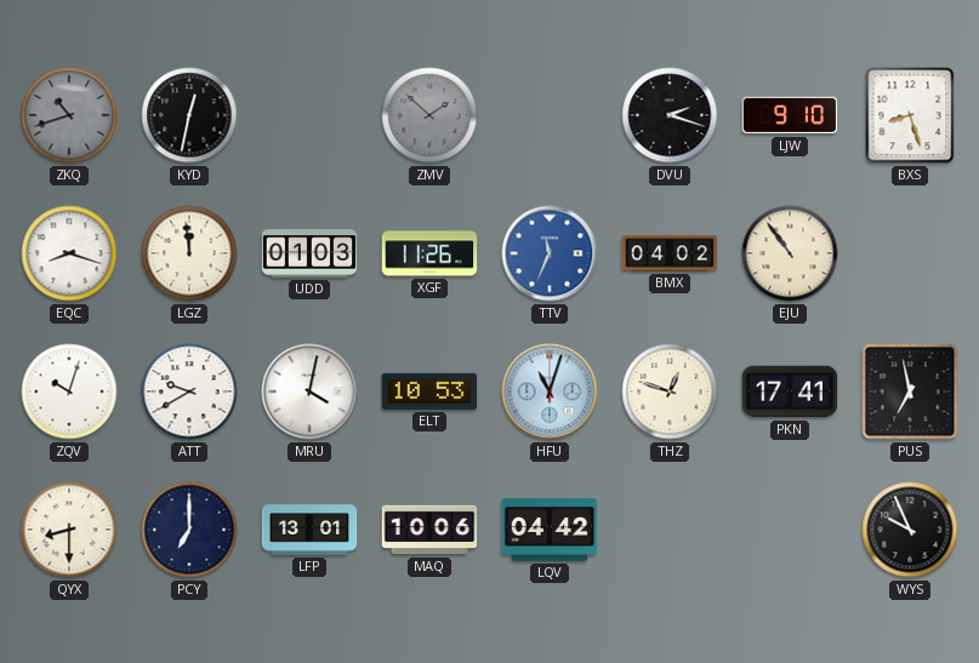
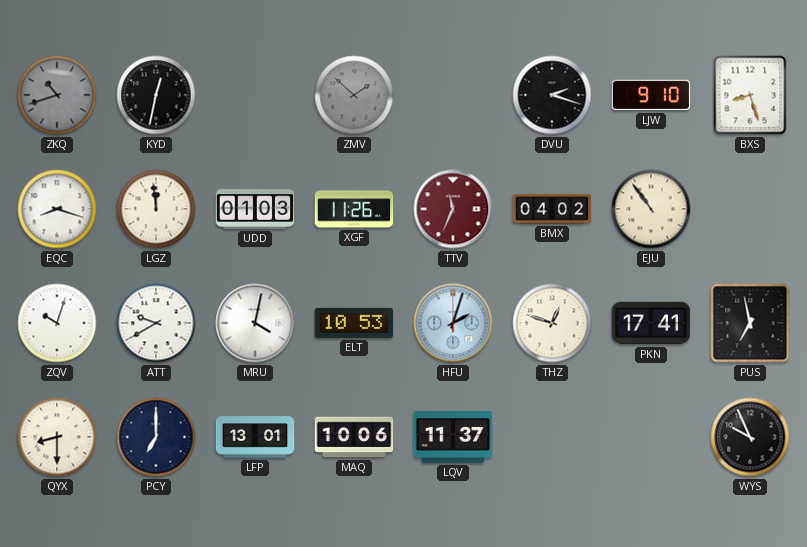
TTV dial: blue -> burgundy
HFU: 11:03 -> 2:03
LQV: 04:42 -> 11:37
